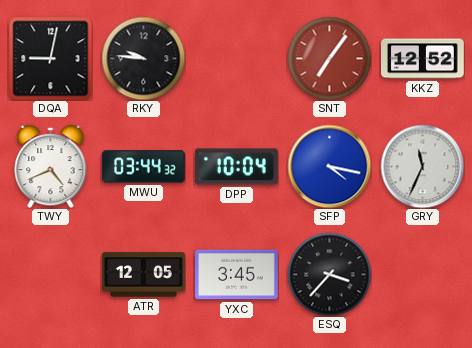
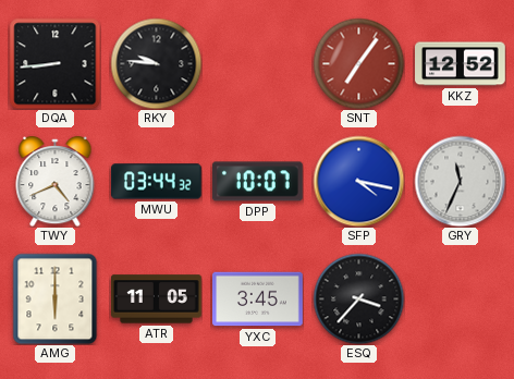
DQA: 9:02 -> 8:44
DPP: 10:04 -> 10:07
AMG: none -> 6:00
ATR: 12:05 -> 11:05
